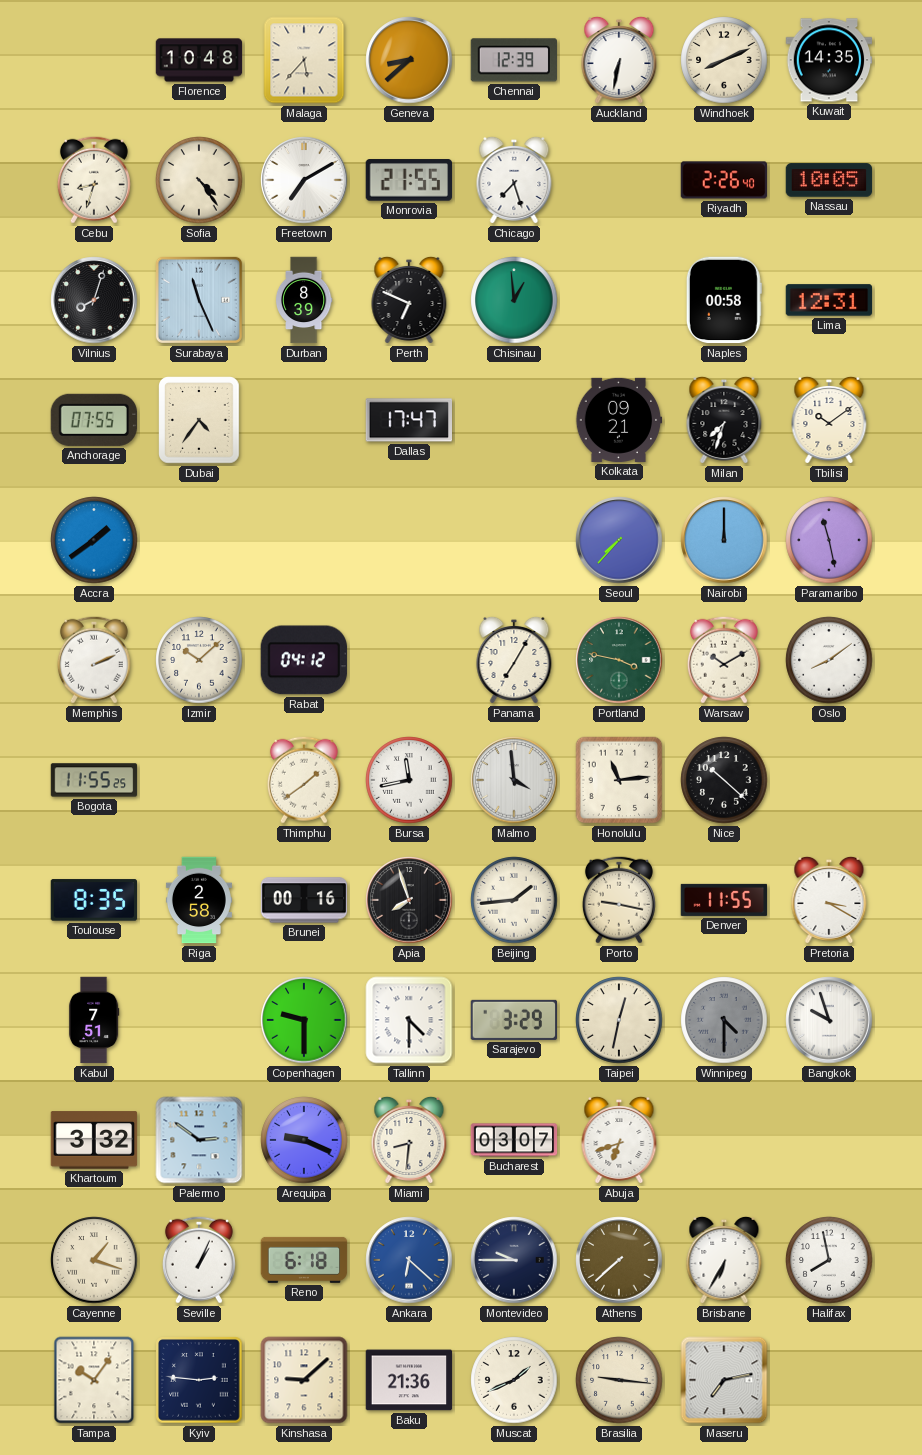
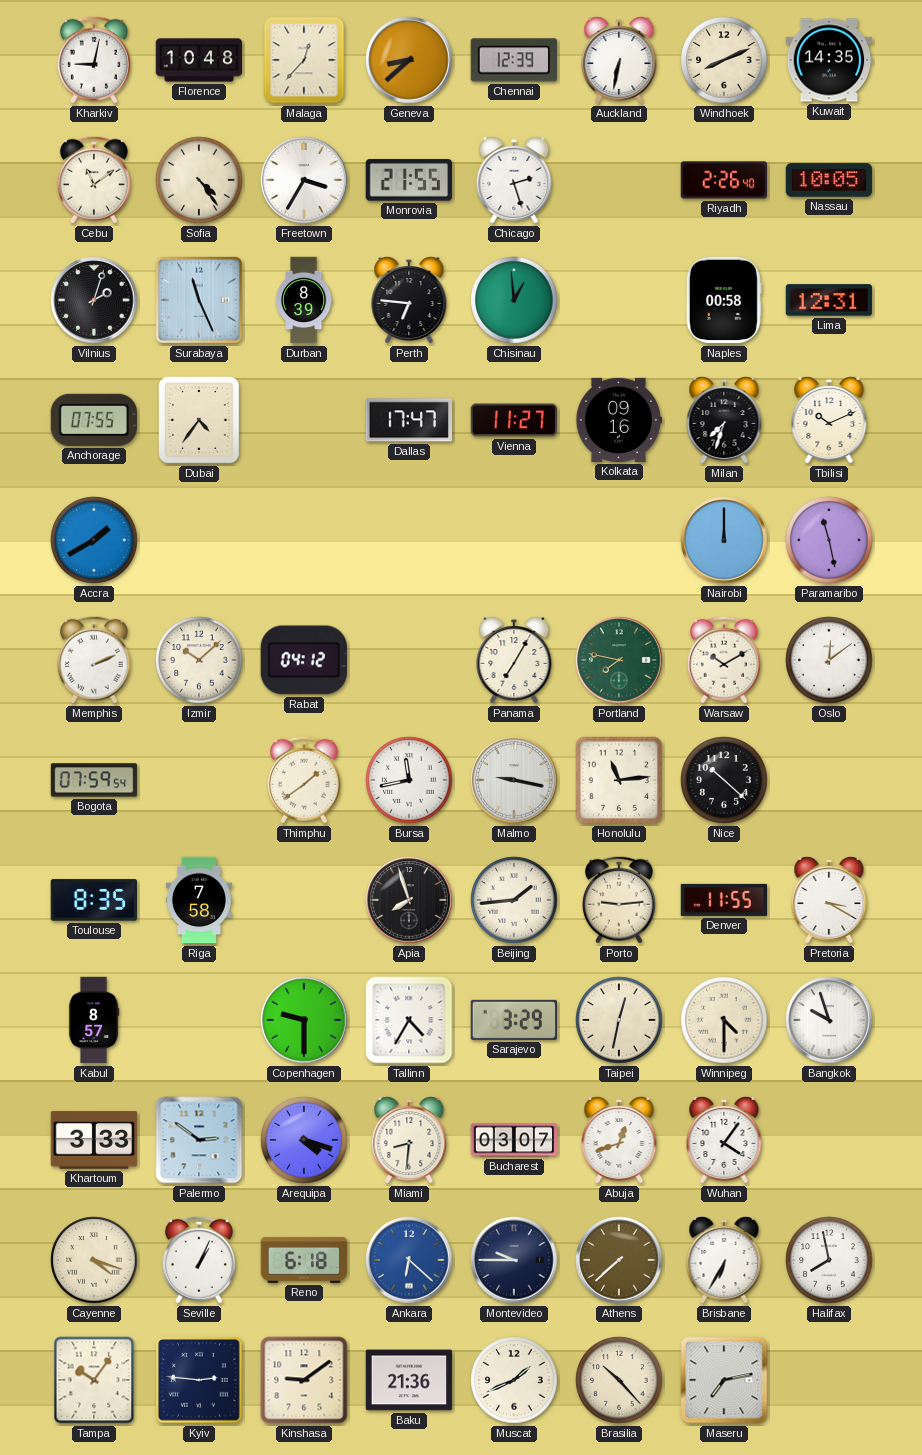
Kharkiv: none -> 9:02
Malaga: 5:37 -> 12:37
Cebu: 8:33 -> 11:09
Freetown: 7:10 -> 3:35
Chicago: 7:27 -> 2:27
Vilnius: 8:03 -> 2:03
Perth: 6:49 -> 6:46
Vienna: none -> 11:27
Kolkata: 09:21 -> 09:16
Tbilisi: 10:09 -> 10:11
Accra: 1:39 -> 1:40
Seoul: 7:37 -> none
Portland: 3:47 -> 7:47
Oslo: 8:09 -> 12:09
Bogota: 11:55 -> 07:59
Malmo: 3:59 -> 9:17
Riga: 2:58 -> 7:58
Brunei: 00:16 -> none
Porto: 9:17 -> 9:14
Kabul: 7:51 -> 8:57
Tallinn: 4:30 -> 4:35
Winnipeg dial: grey -> cream
Khartoum: 3:32 -> 3:33
Arequipa: 9:19 -> 4:18
Abuja: 6:42 -> 12:42
Wuhan: none -> 4:06
Cayenne: 1:18 -> 4:18
Kinshasa: 9:08 -> 9:09
Brasilia: 9:16 -> 10:23
